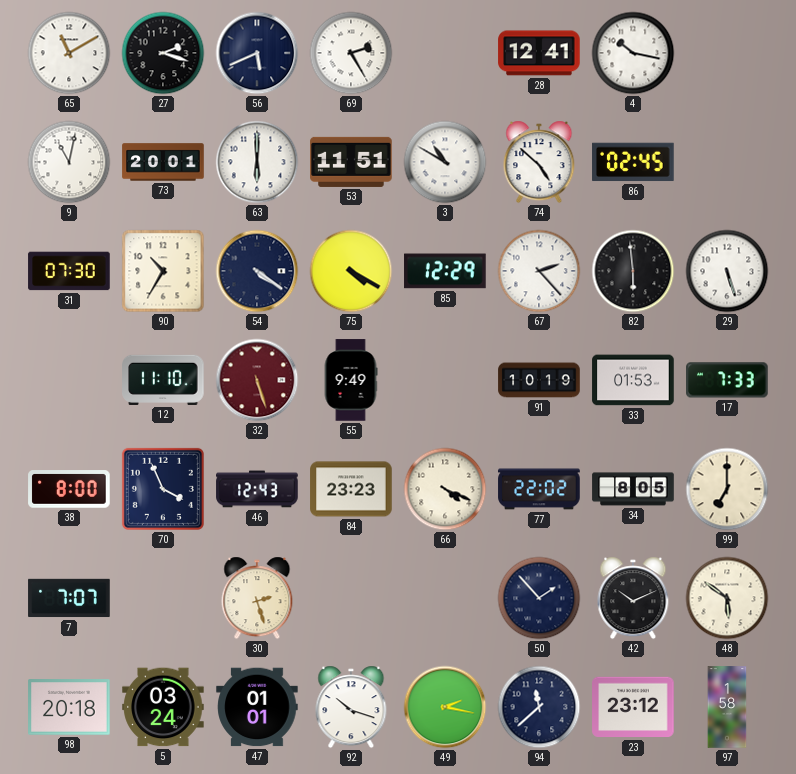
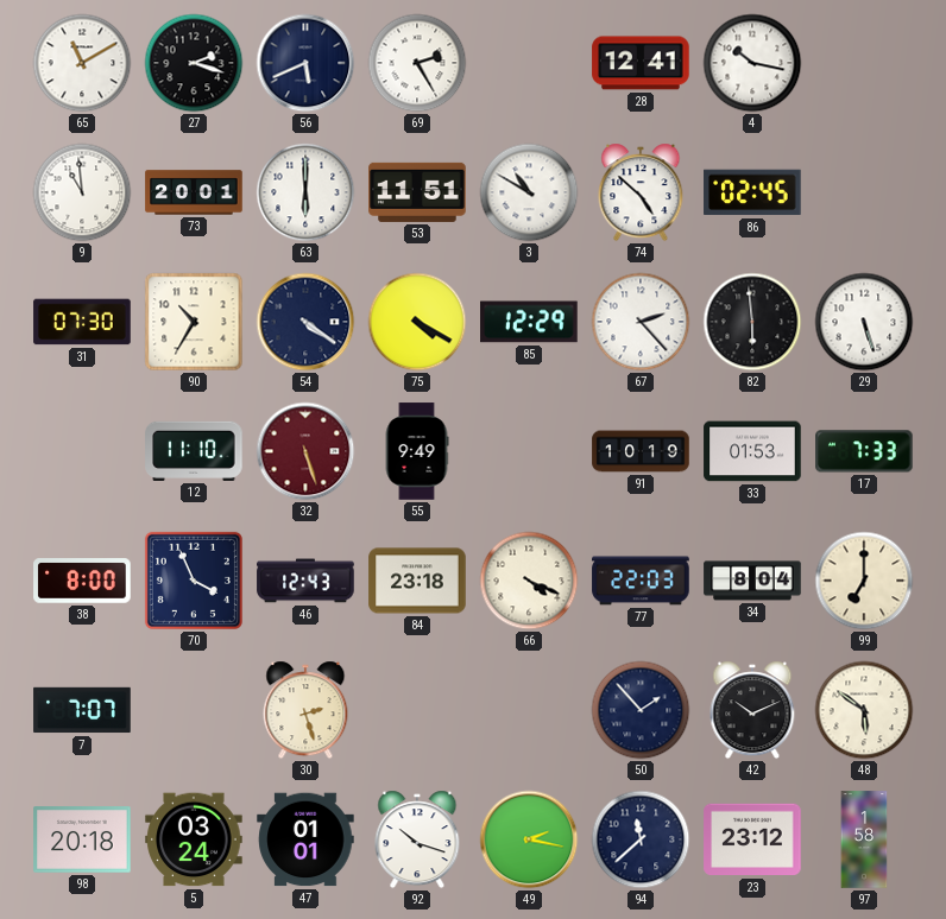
9: 11:02 -> 10:59
84: 23:23 -> 23:18
77: 22:02 -> 22:03
34: 8:05 -> 8:04
